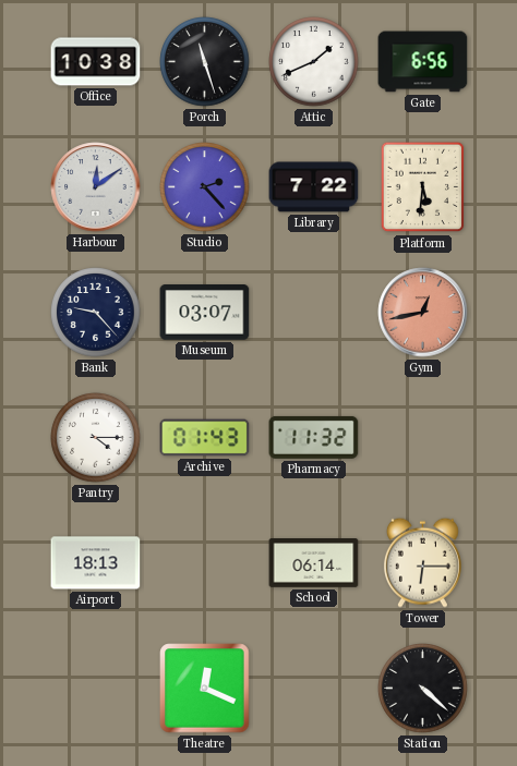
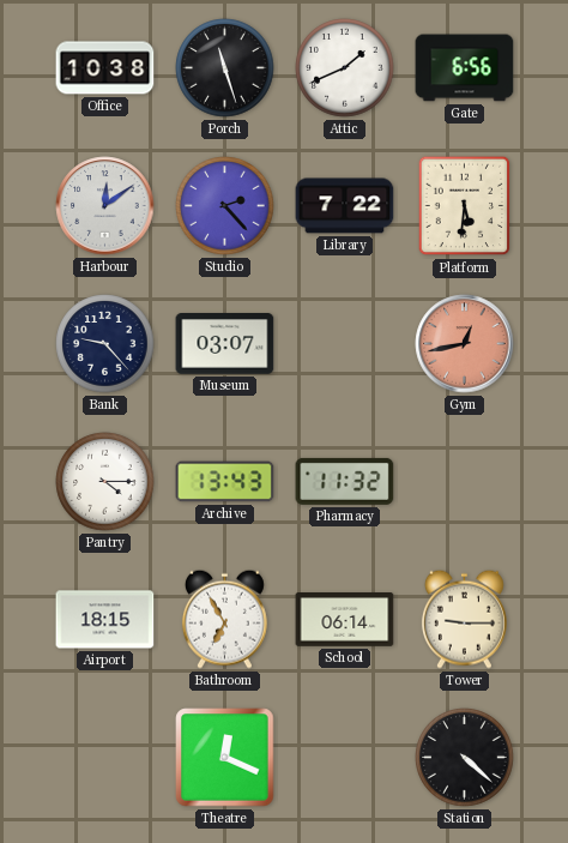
Archive: 01:43 -> 13:43
Airport: 18:13 -> 18:15
Bathroom: none -> 6:55
Tower: 6:15 -> 9:15
